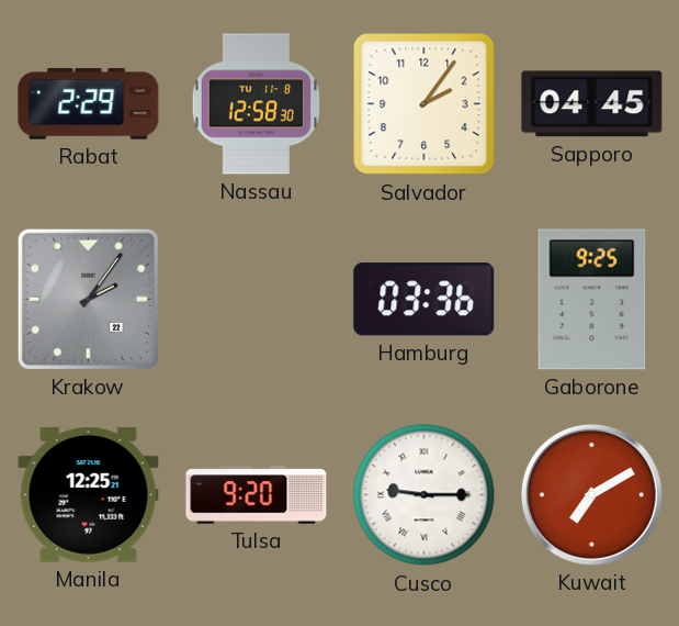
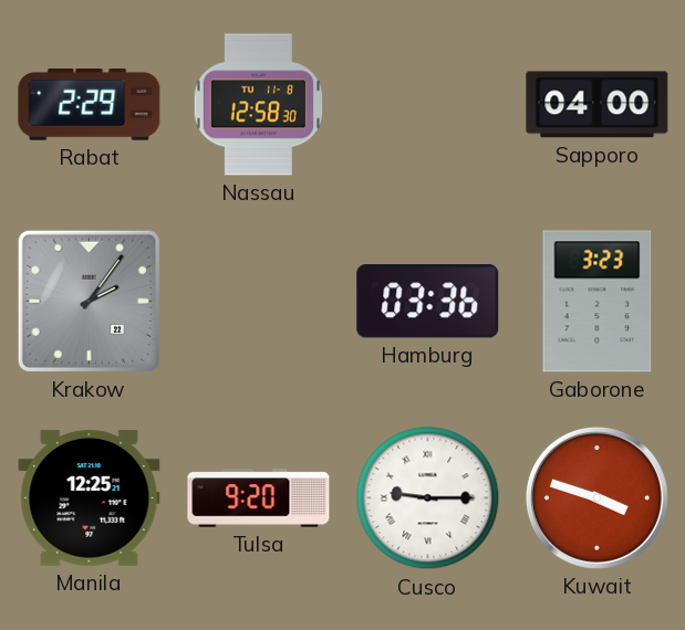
Salvador: 2:06 -> none
Sapporo: 04:45 -> 04:00
Gaborone: 9:25 -> 3:23
Kuwait: 7:10 -> 3:48
